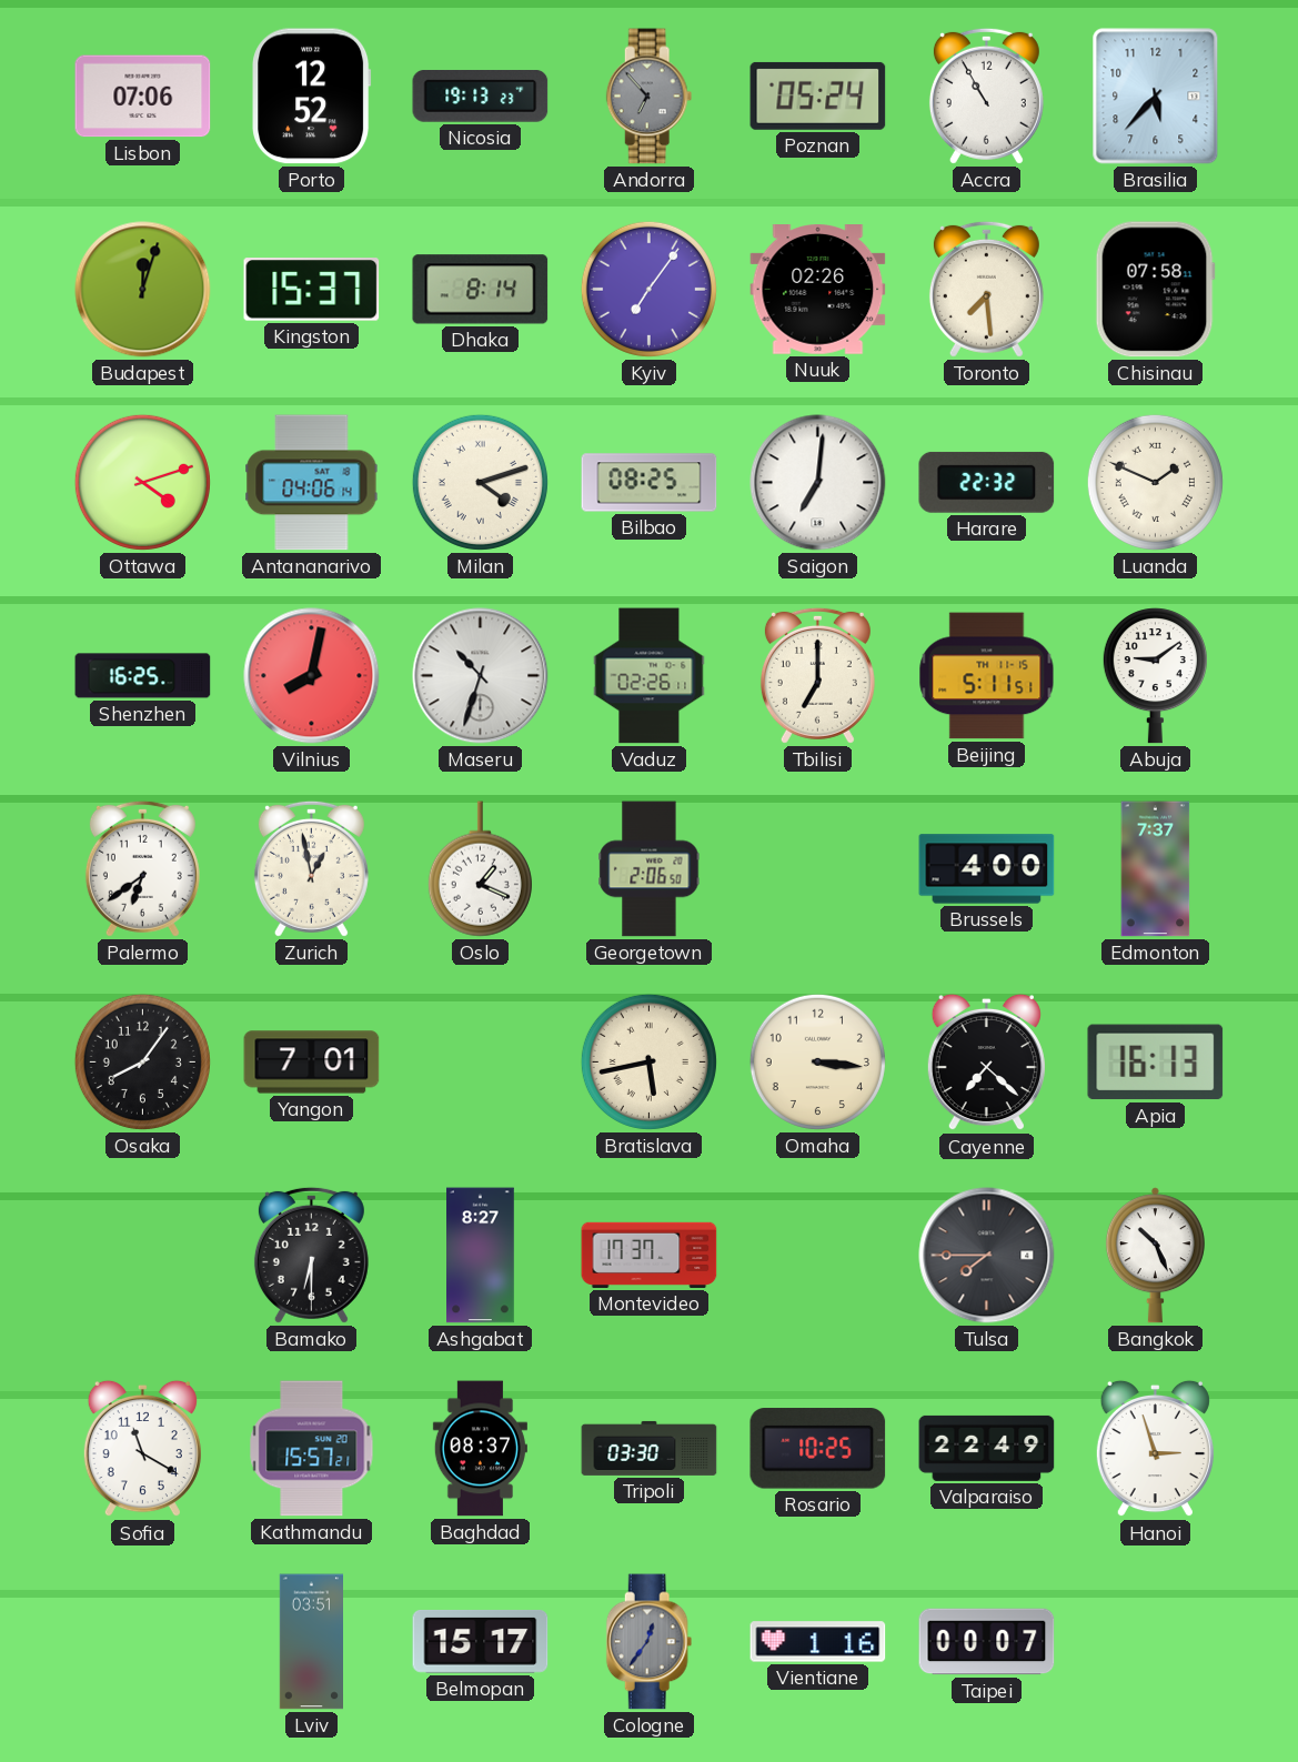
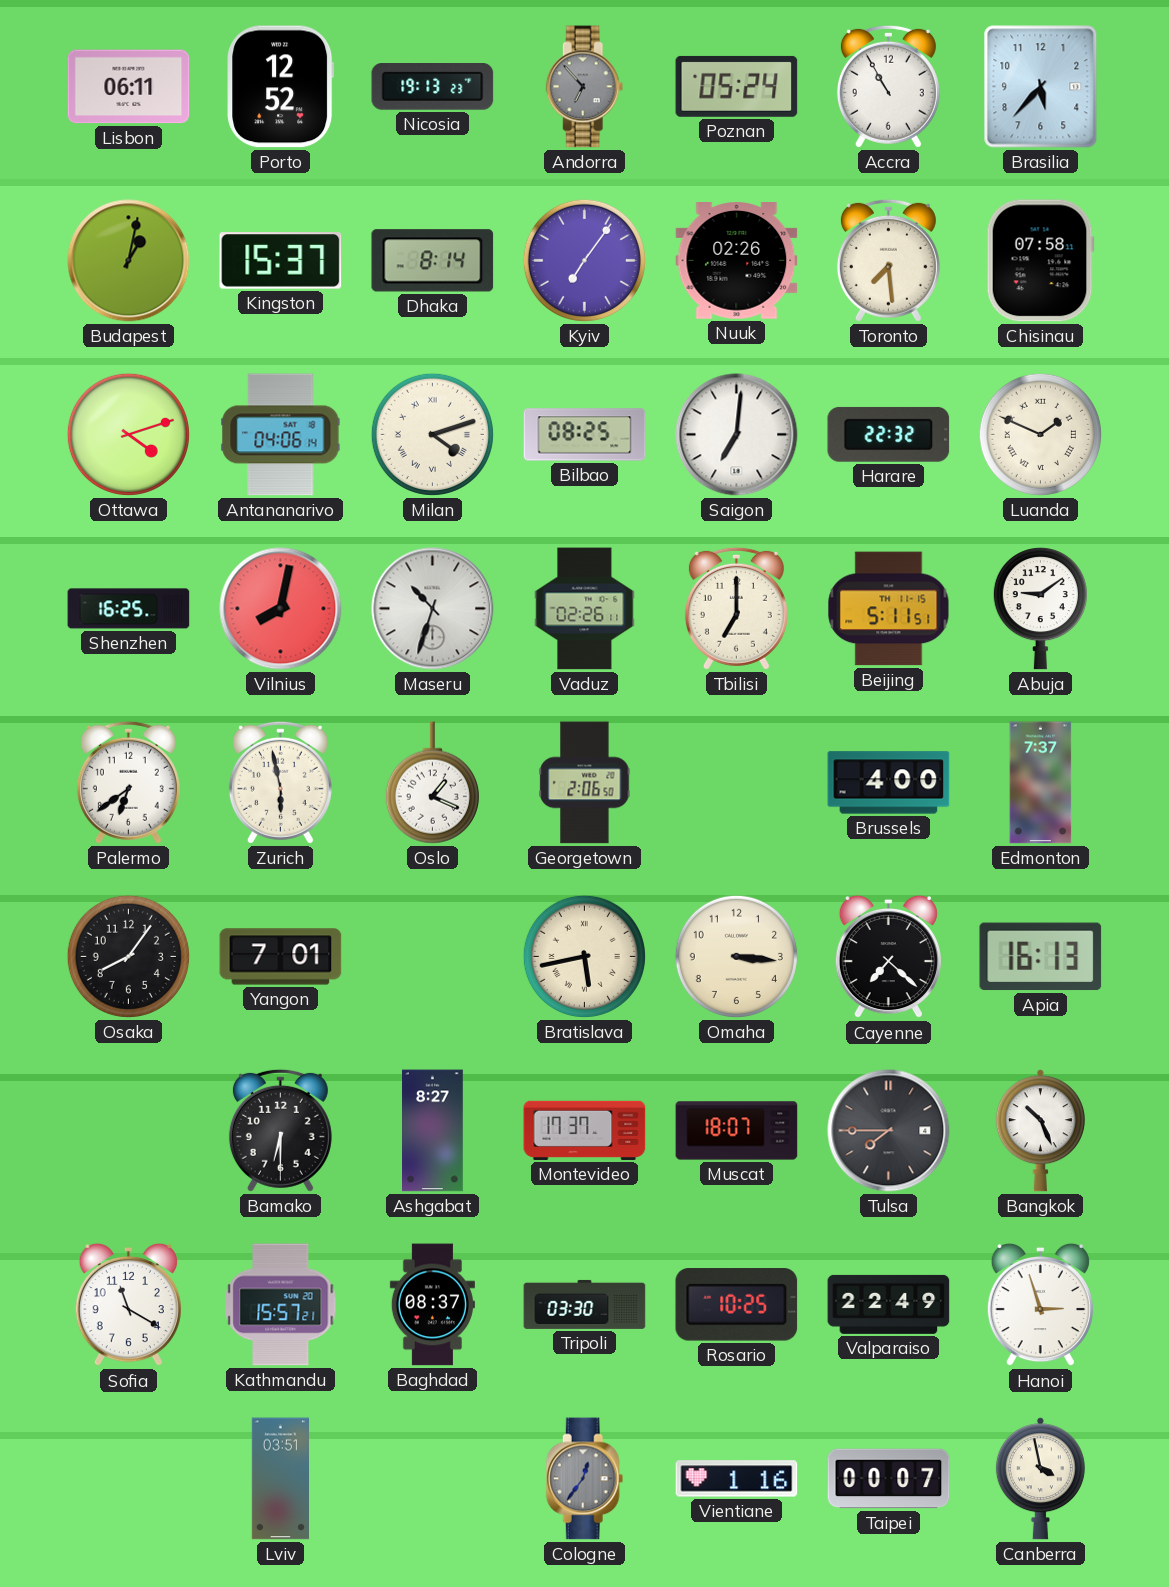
Lisbon: 07:06 -> 06:11
Budapest: 12:03 -> 1:02
Zurich: 12:58 -> 5:58
Muscat: none -> 18:07
Belmopan: 15:17 -> none
Canberra: none -> 3:58
